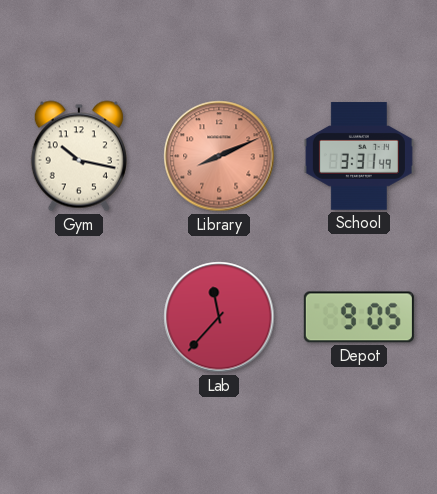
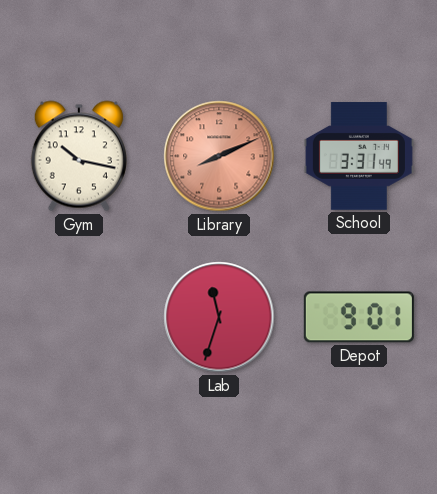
Lab: 11:37 -> 11:33
Depot: 9:05 -> 9:01
